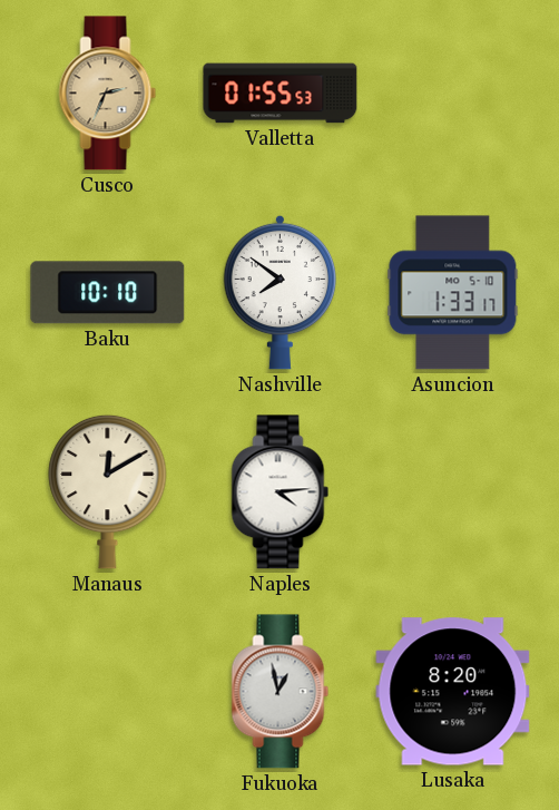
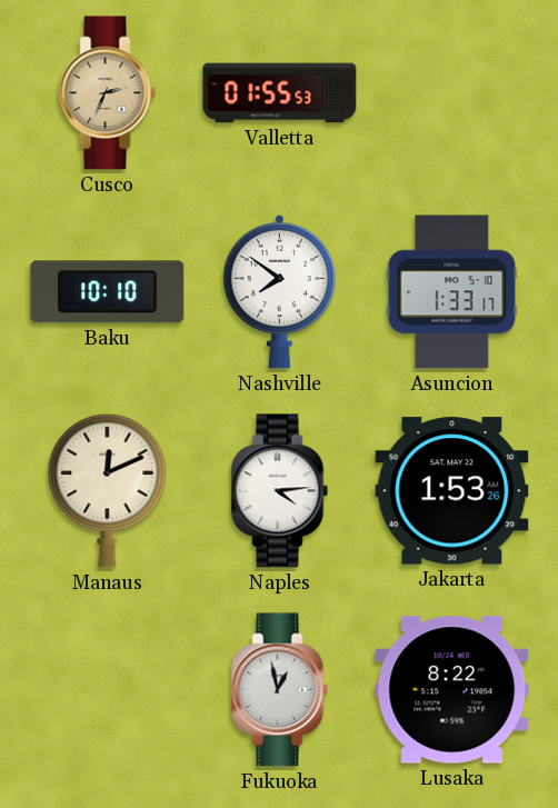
Manaus: 12:10 -> 12:11
Jakarta: none -> 1:53
Lusaka: 8:20 -> 8:22
